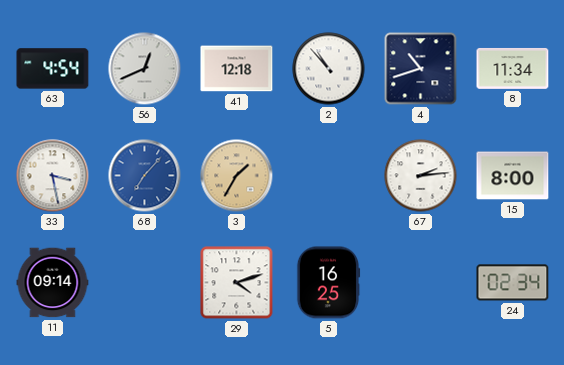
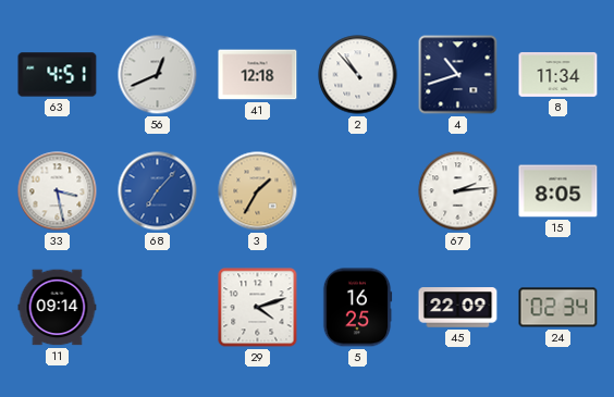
63: 4:54 -> 4:51
15: 8:00 -> 8:05
45: none -> 22:09
